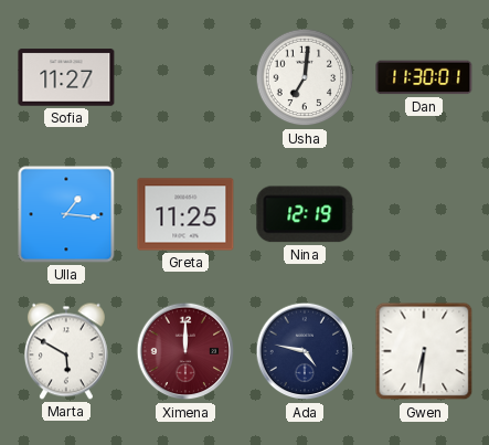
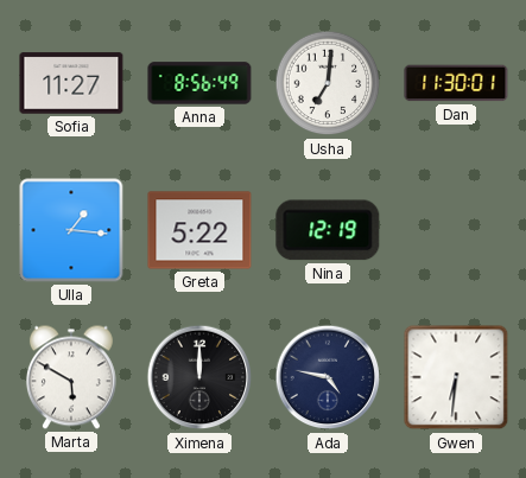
Anna: none -> 8:56
Greta: 11:25 -> 5:22
Ximena dial: burgundy -> black
